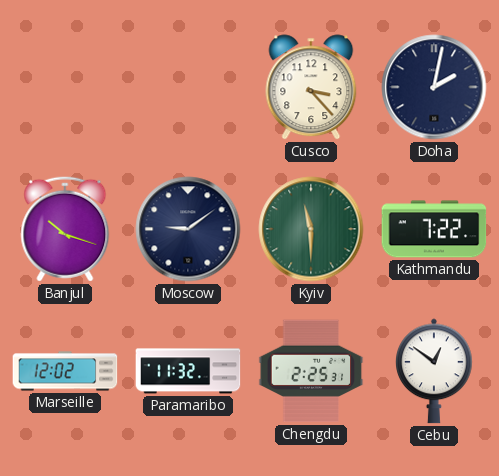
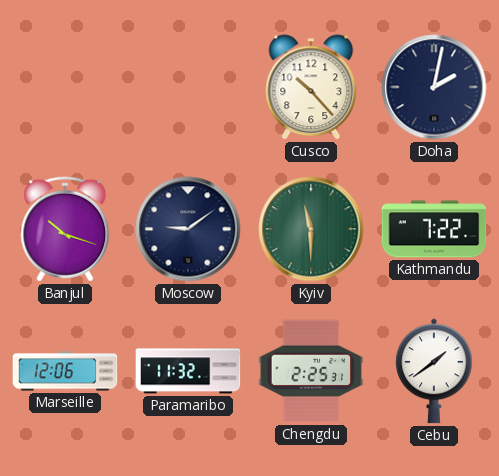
Cusco: 3:23 -> 10:23
Marseille: 12:02 -> 12:06
Cebu: 12:51 -> 1:39
